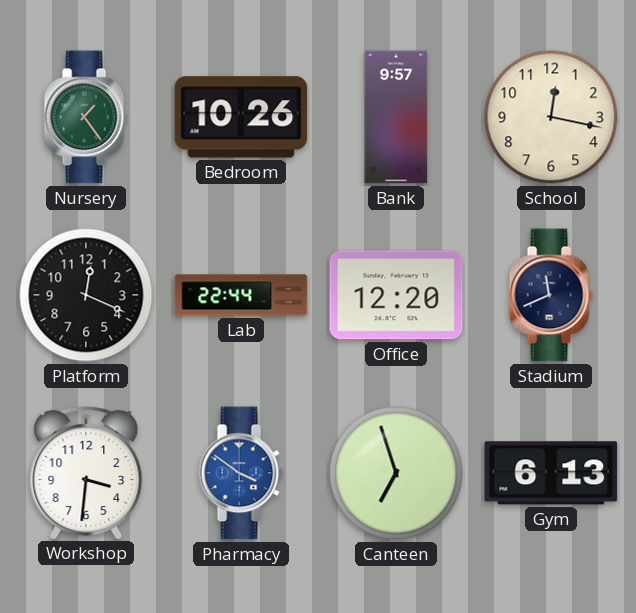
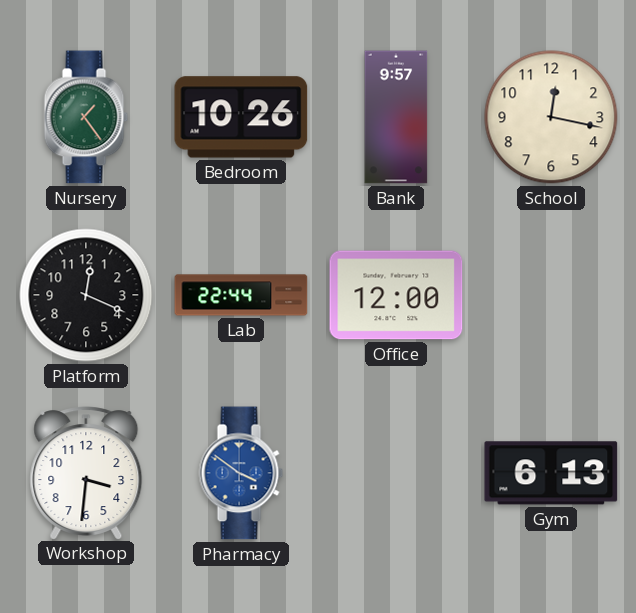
Office: 12:20 -> 12:00
Stadium: 11:41 -> none
Canteen: 6:57 -> none
